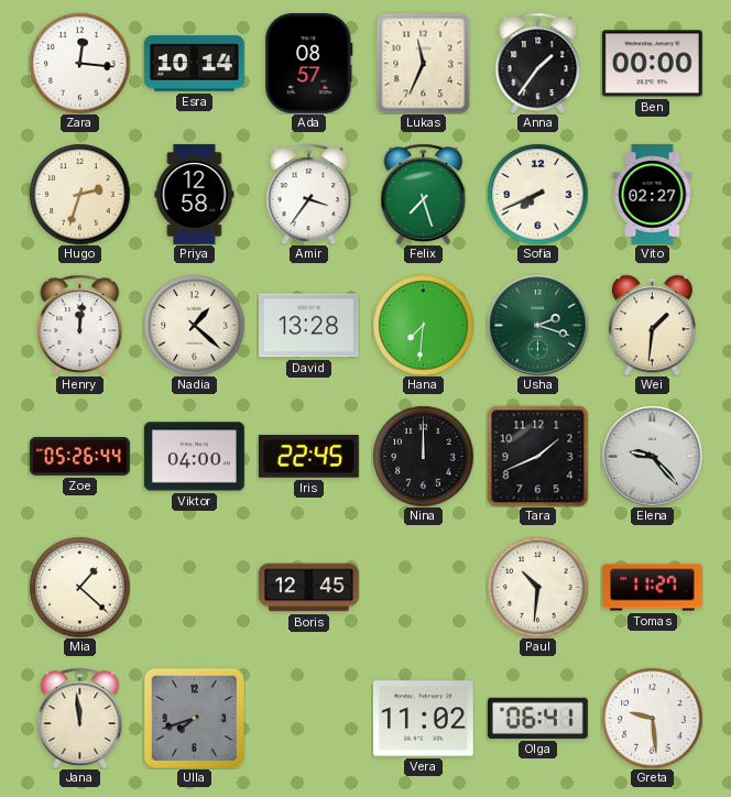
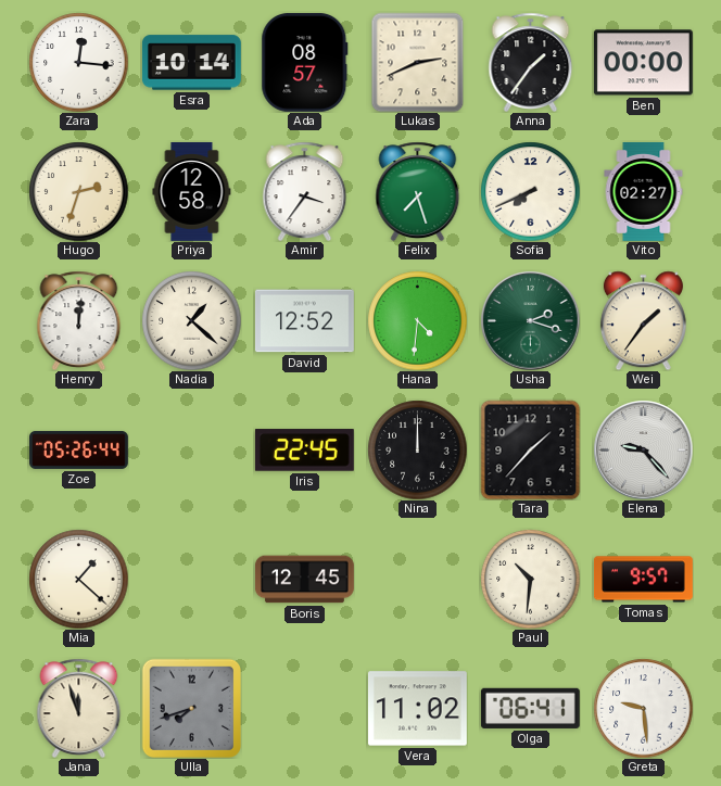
Lukas: 11:34 -> 2:41
David: 13:28 -> 12:52
Hana: 7:31 -> 4:31
Wei: 1:31 -> 1:36
Viktor: 04:00 -> none
Tara: 1:41 -> 1:37
Tomas: 11:27 -> 9:57
Jana: 11:59 -> 11:57
